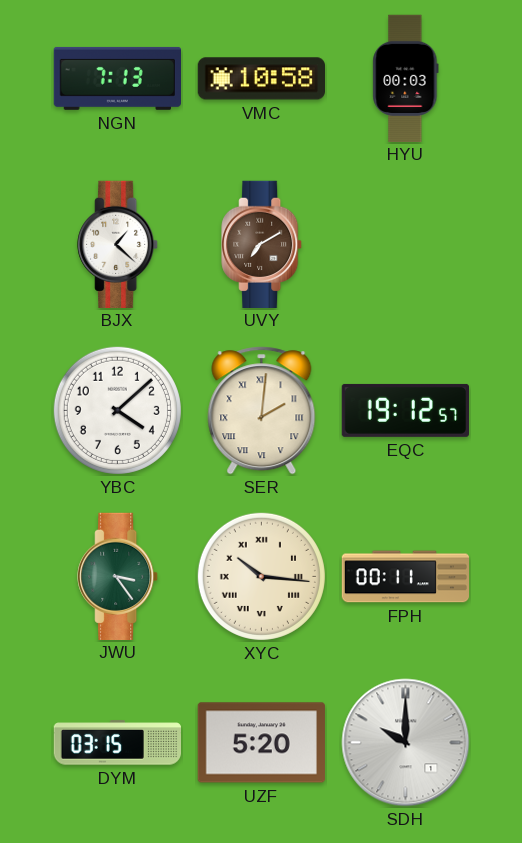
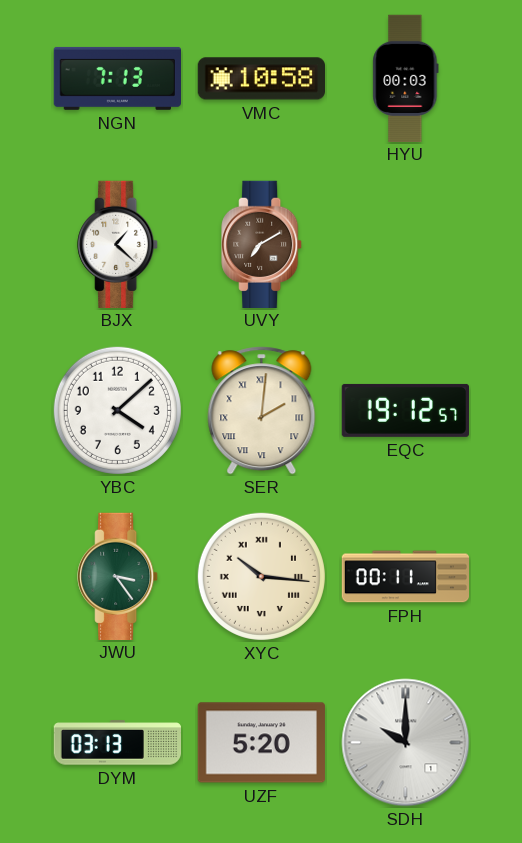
DYM: 03:15 -> 03:13
